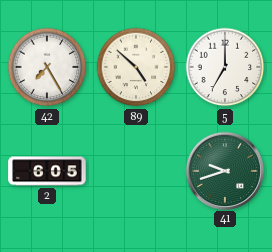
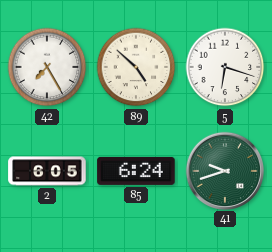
5: 7:00 -> 6:18
85: none -> 6:24
